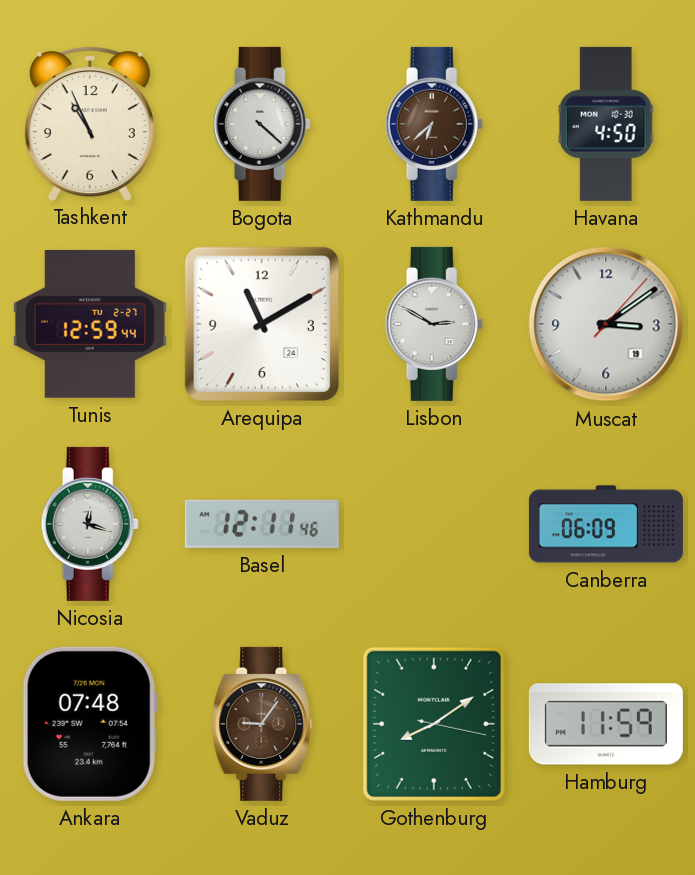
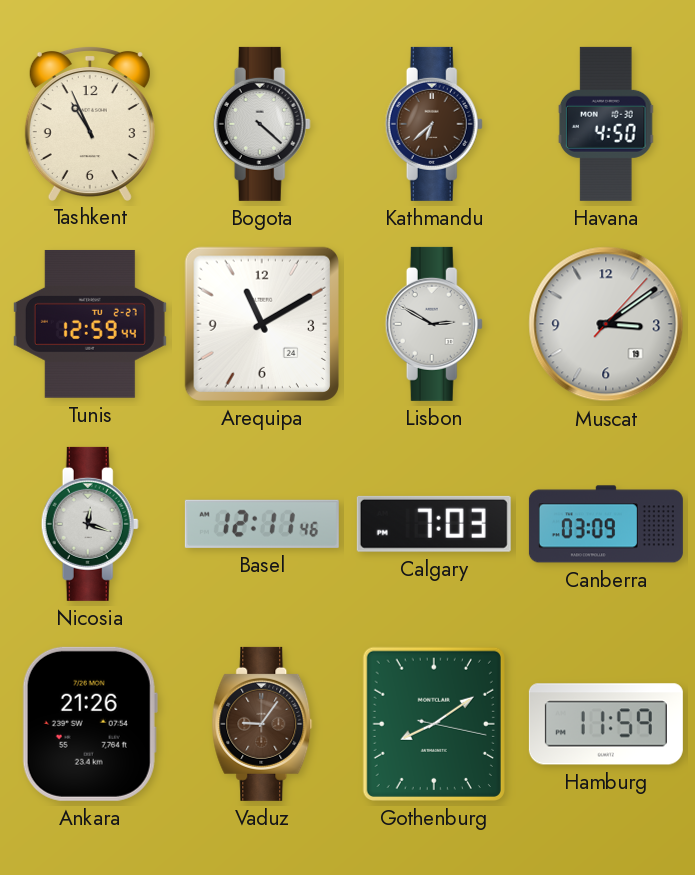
Calgary: none -> 7:03
Canberra: 06:09 -> 03:09
Ankara: 07:48 -> 21:26
